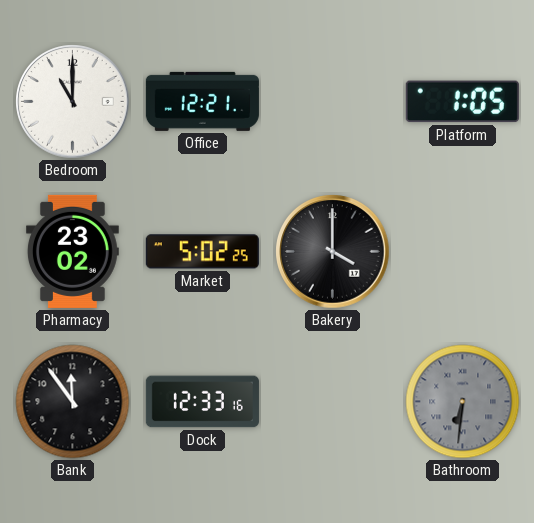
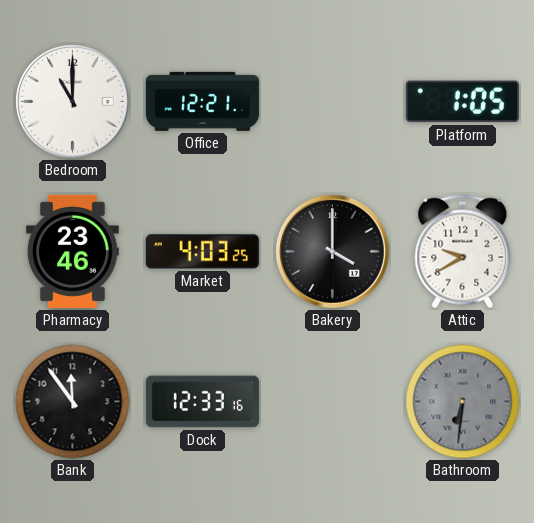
Pharmacy: 23:02 -> 23:46
Market: 5:02 -> 4:03
Attic: none -> 9:40
